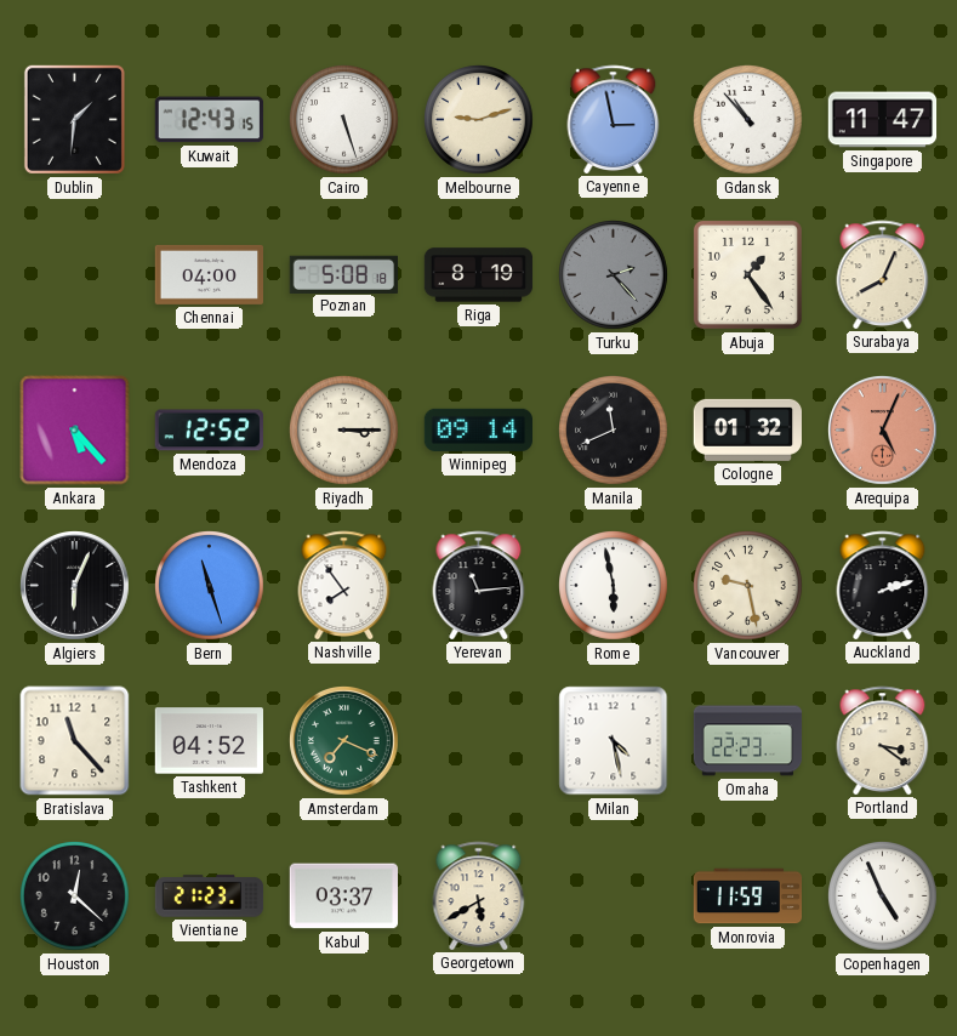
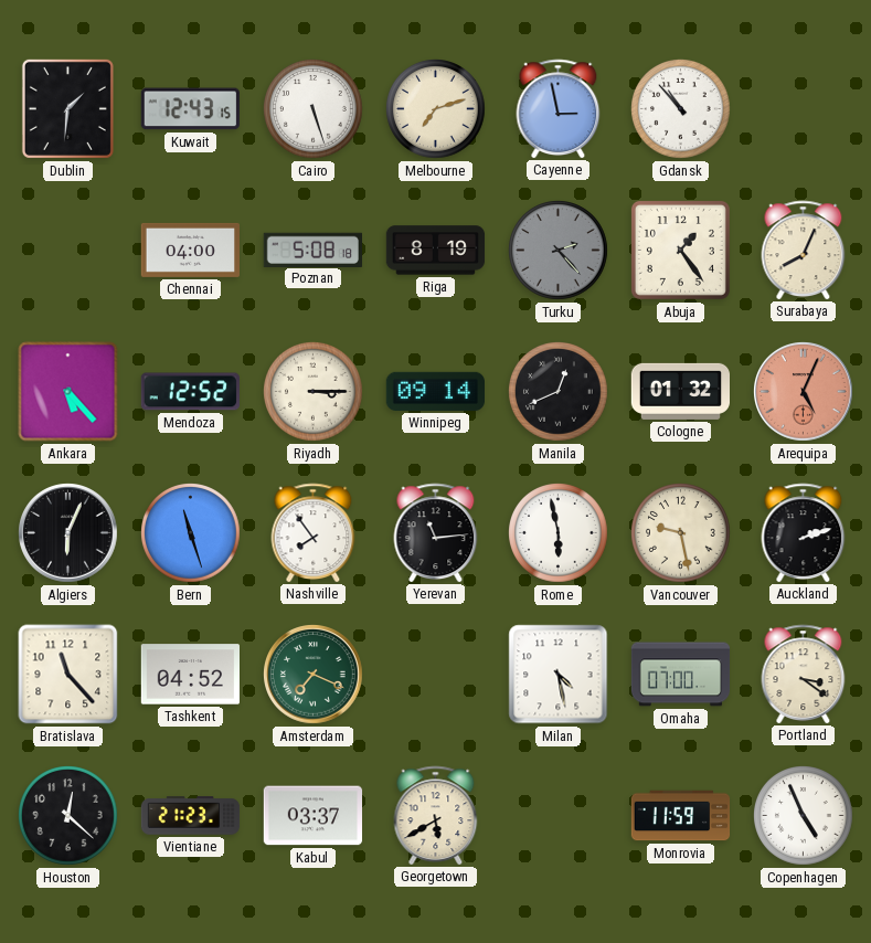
Melbourne: 9:12 -> 7:12
Singapore: 11:47 -> none
Manila: 11:41 -> 12:41
Omaha: 22:23 -> 07:00
